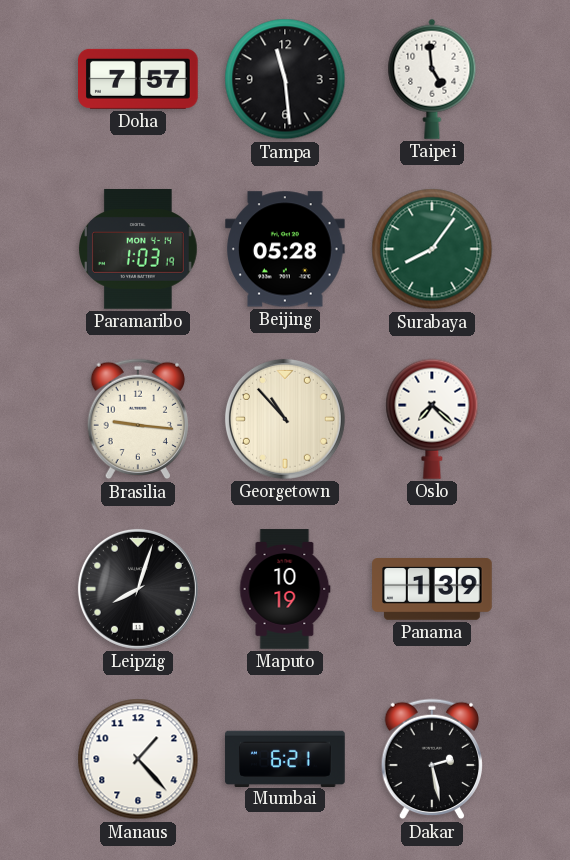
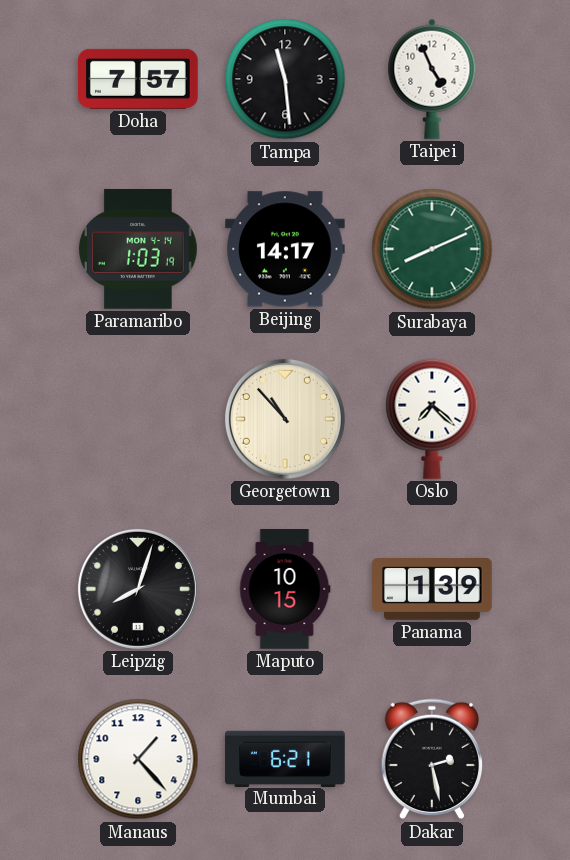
Taipei: 4:59 -> 4:56
Beijing: 05:28 -> 14:17
Surabaya: 8:06 -> 8:11
Brasilia: 9:16 -> none
Maputo: 10:19 -> 10:15
